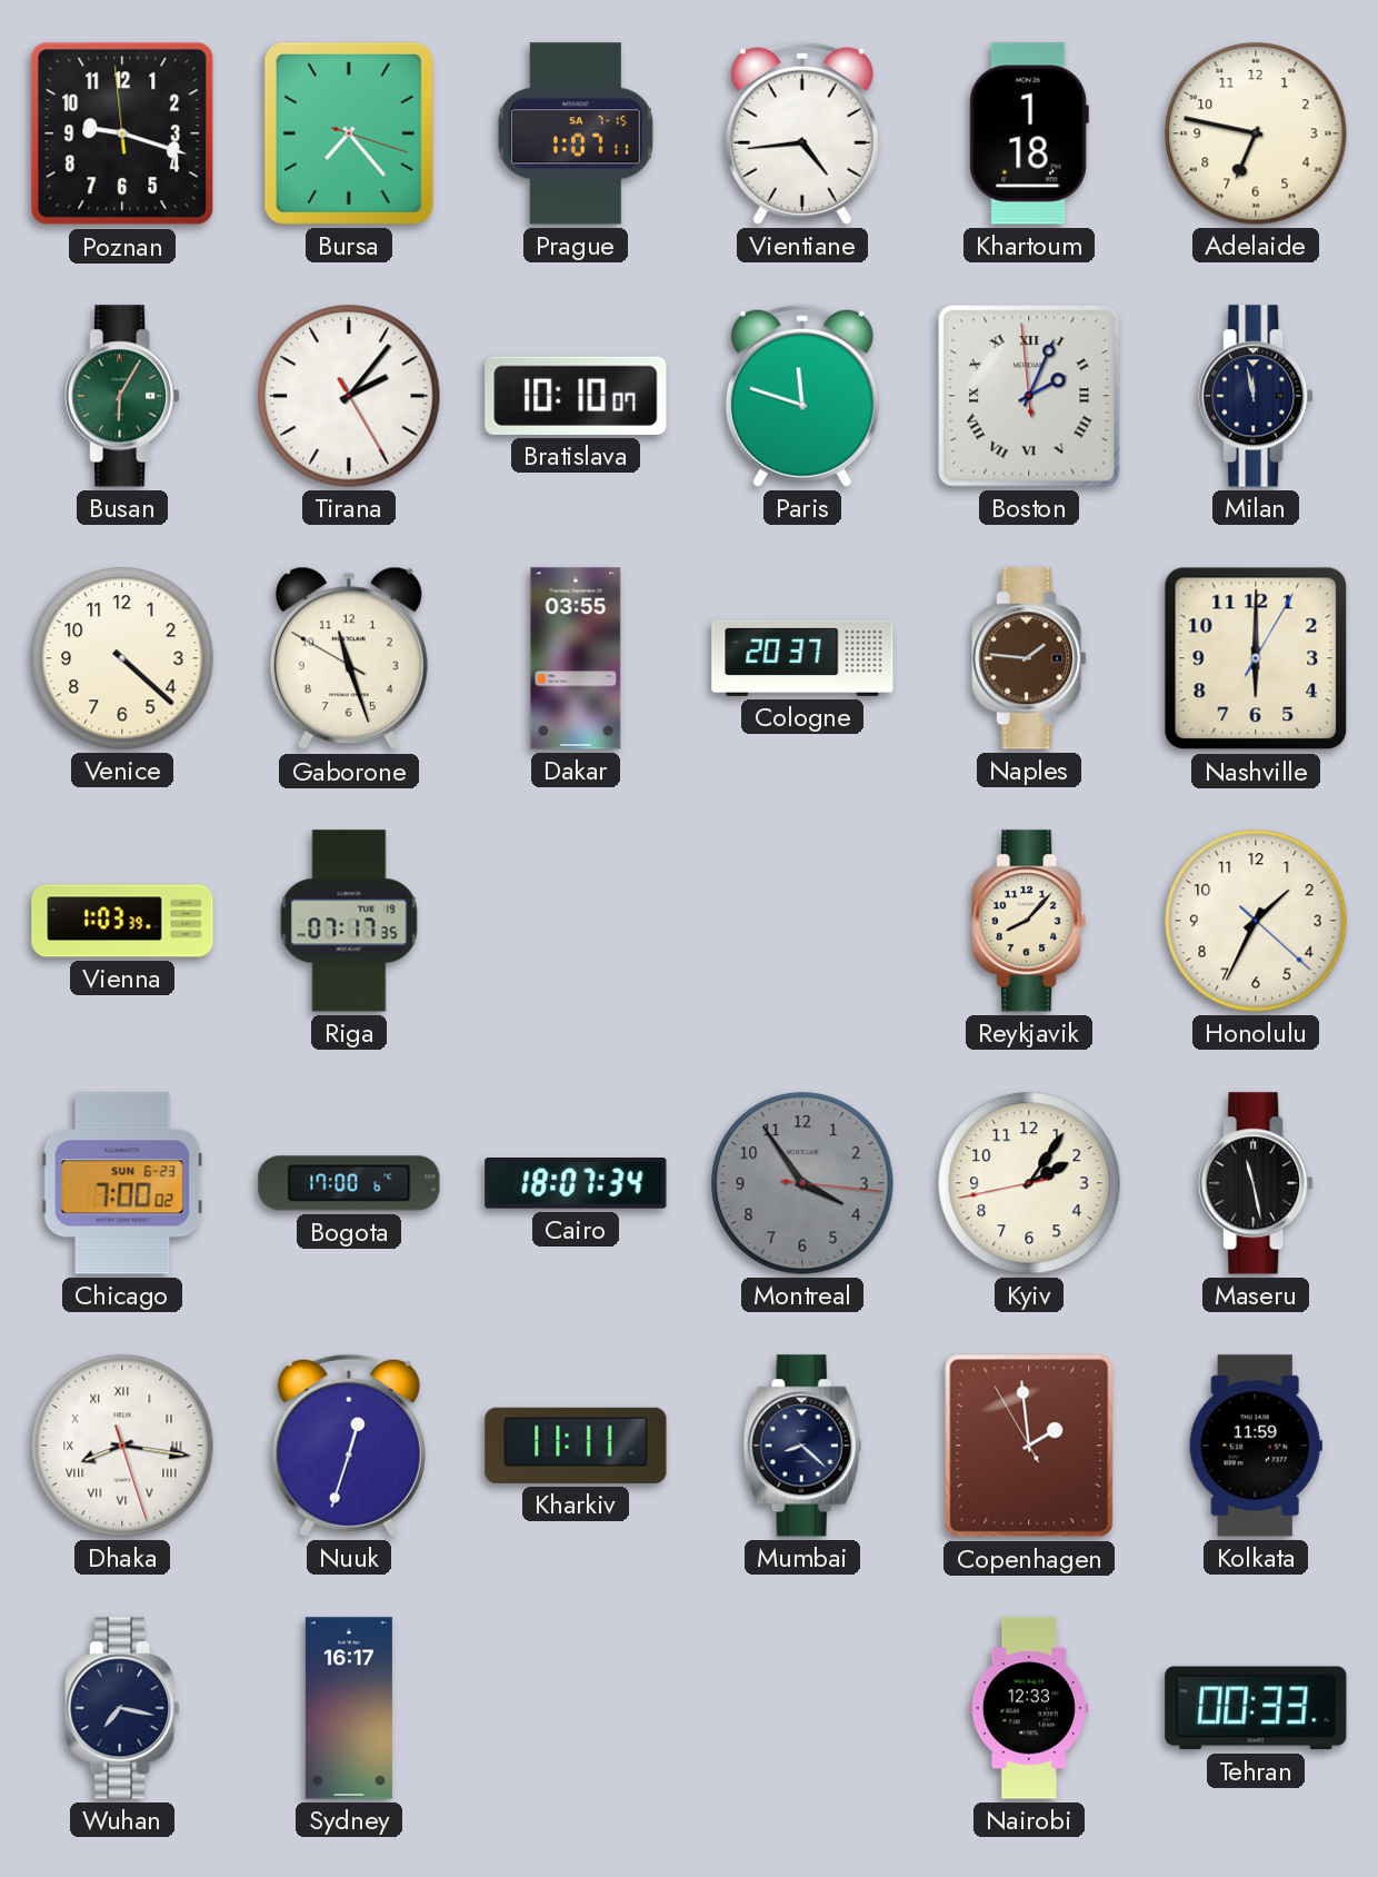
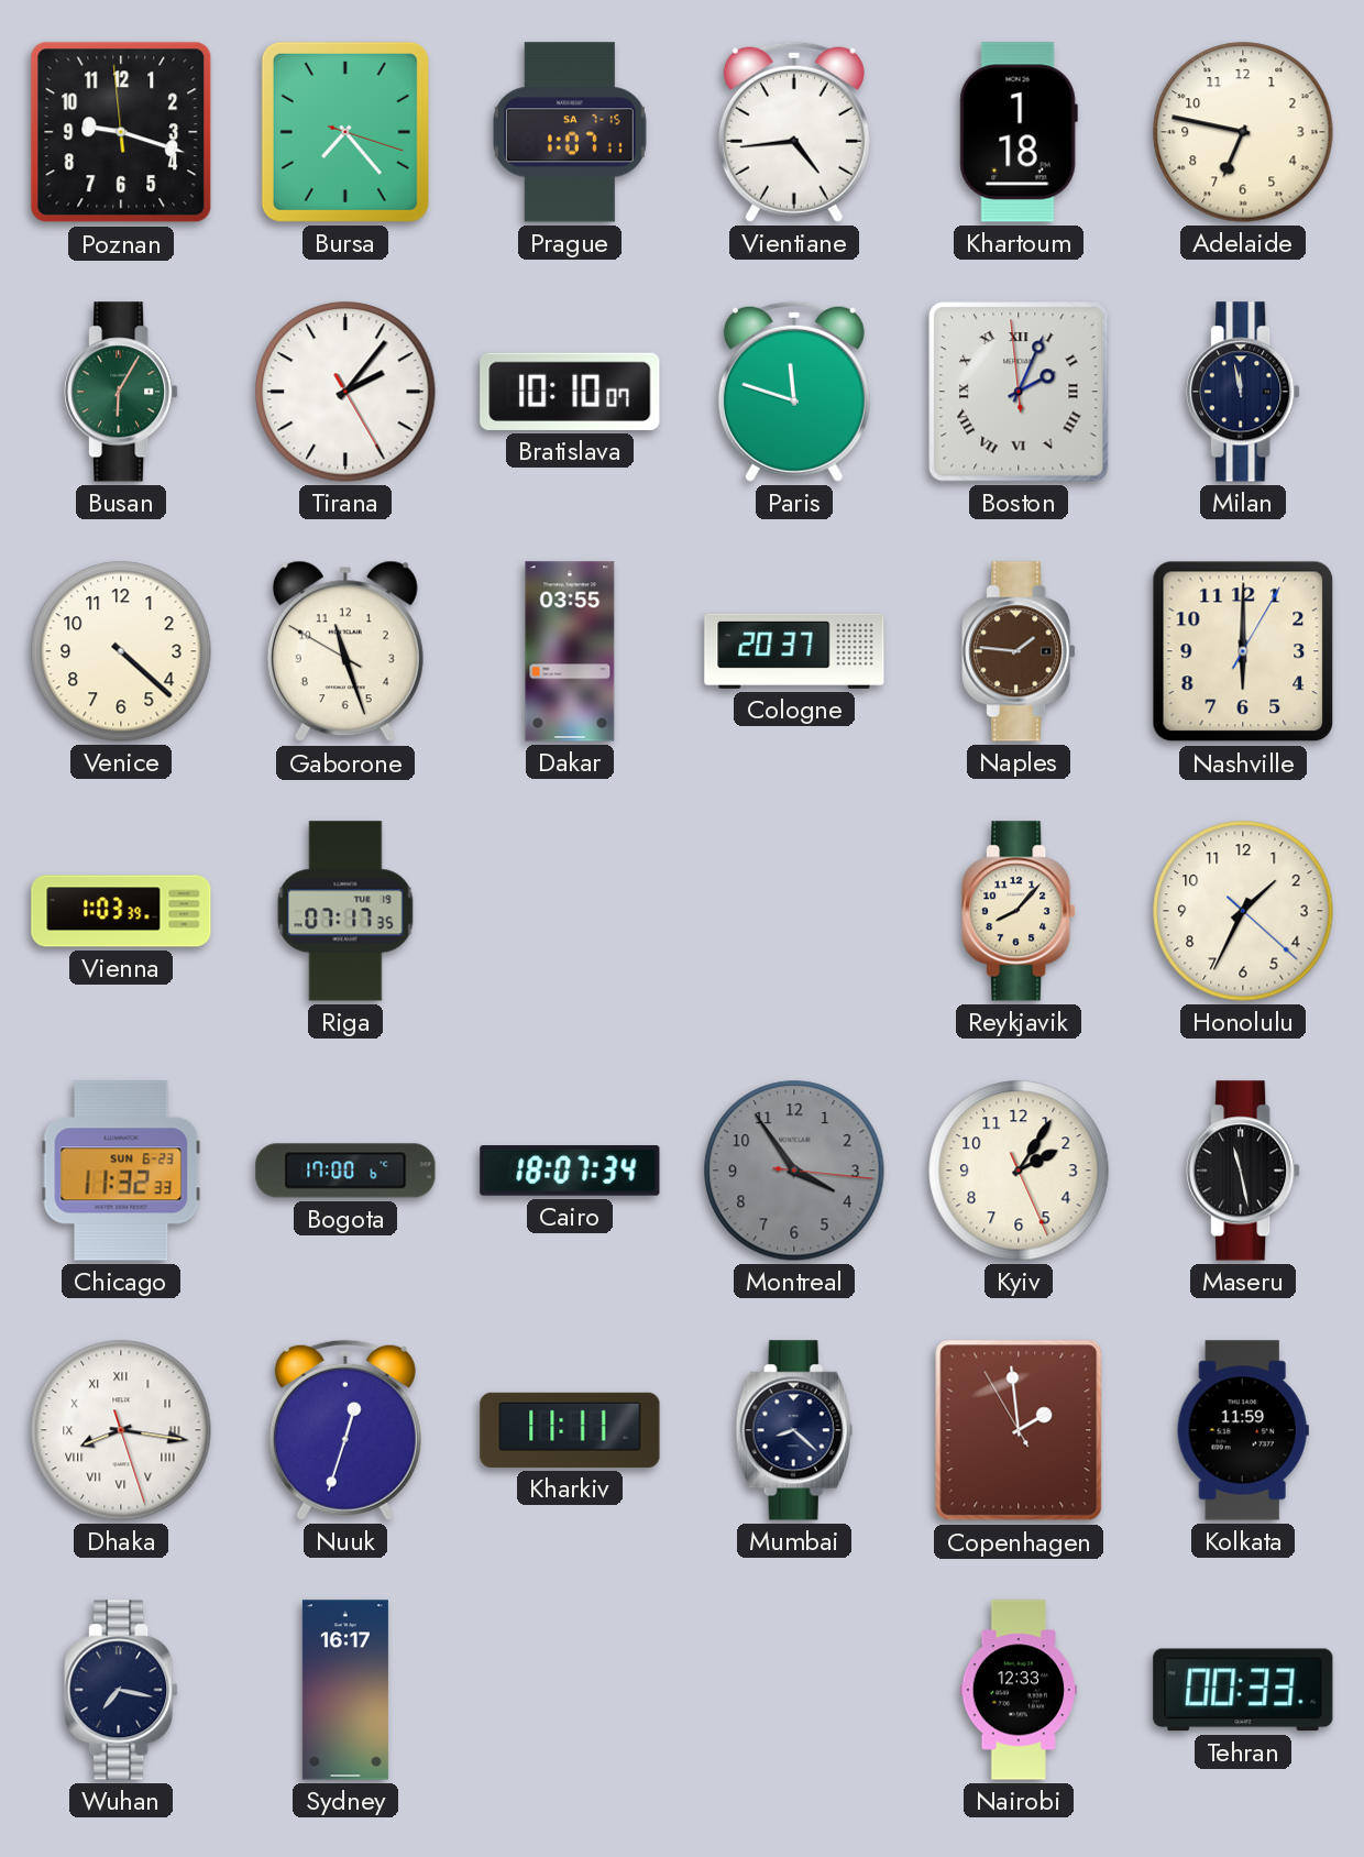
Chicago: 7:00 -> 11:32
Kyiv: 2:05:43 -> 2:05:26
